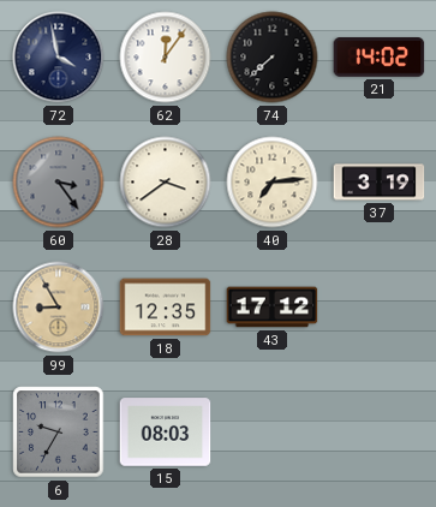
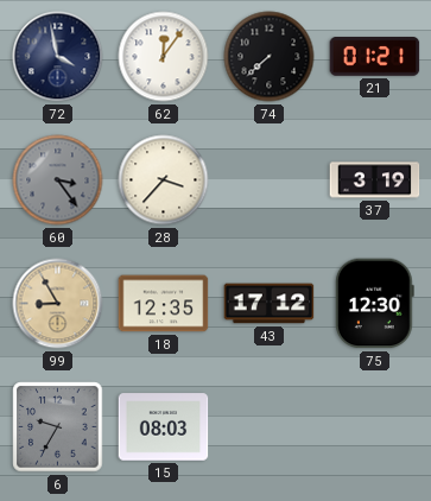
21: 14:02 -> 01:21
28: 3:39 -> 3:37
40: 7:14 -> none
75: none -> 12:30
